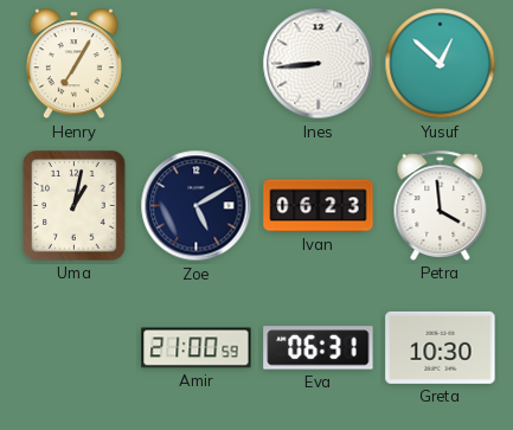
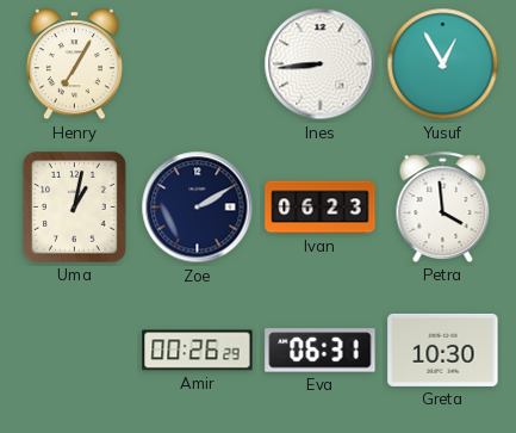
Yusuf: 12:52 -> 12:55
Zoe: 5:10 -> 2:10
Amir: 21:00 -> 00:26
